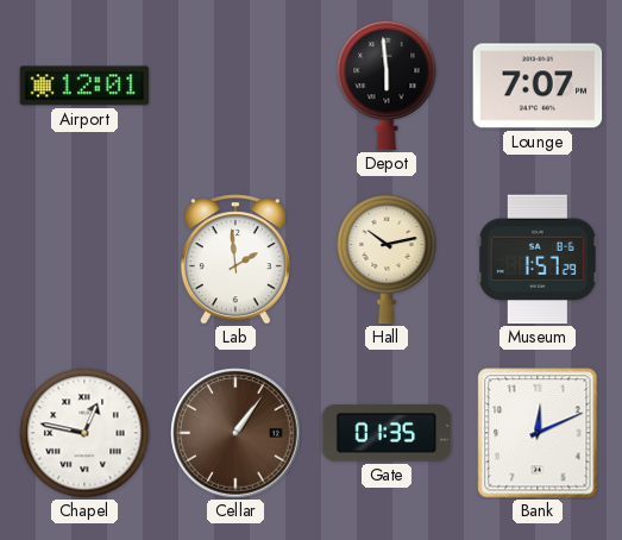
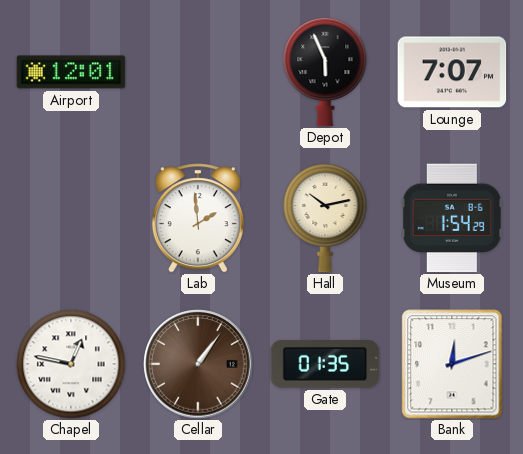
Depot: 5:59 -> 5:56
Museum: 1:57 -> 1:54
Bank: 12:11 -> 12:12
